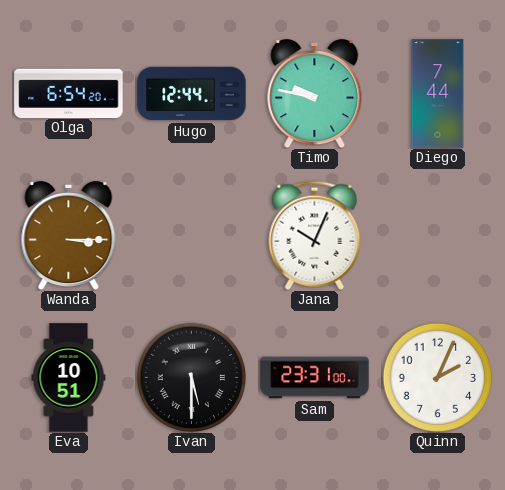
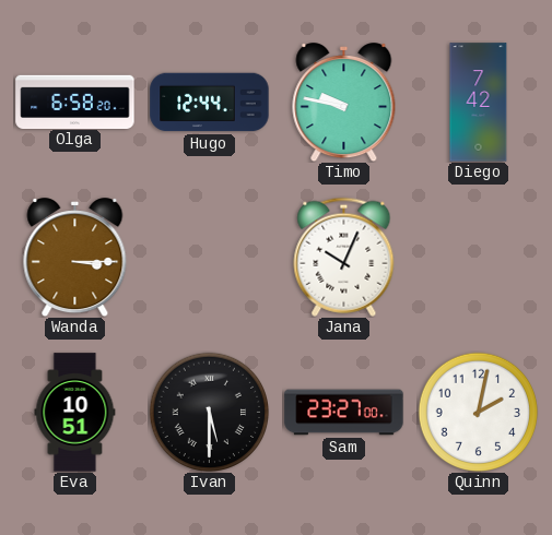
Olga: 6:54 -> 6:58
Diego: 7:44 -> 7:42
Sam: 23:31 -> 23:27
Quinn: 2:04 -> 2:02
